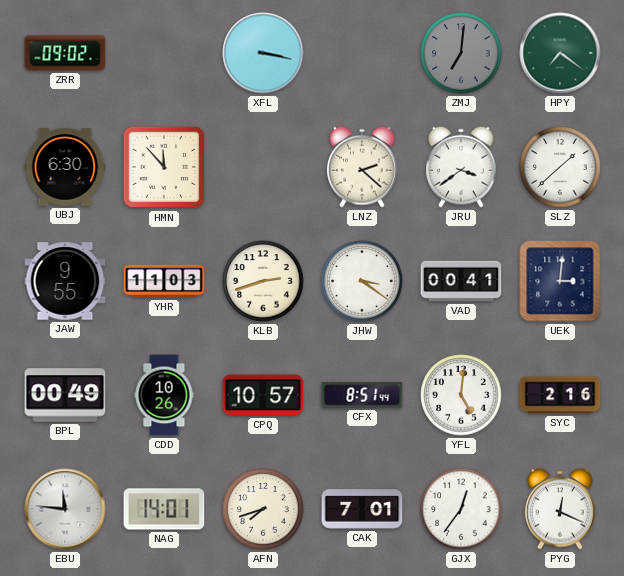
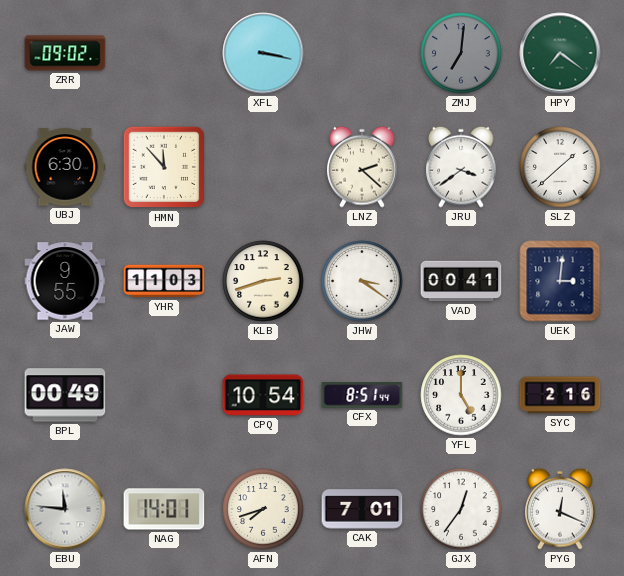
CDD: 10:26 -> none
CPQ: 10:57 -> 10:54
YFL: 5:01 -> 5:00
